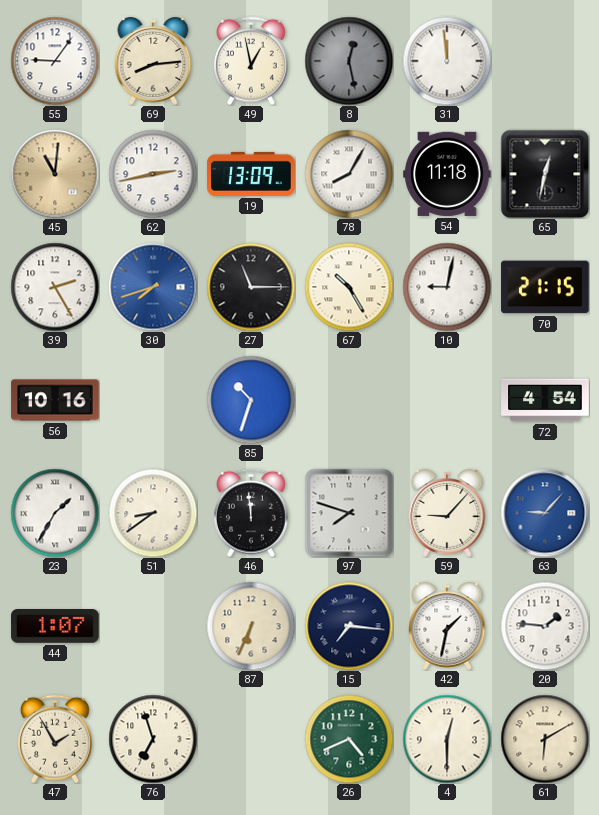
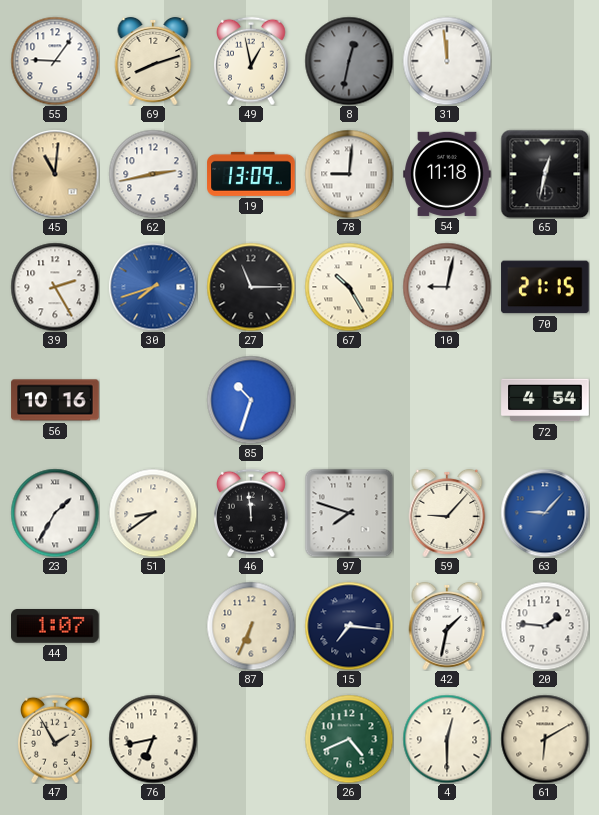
69: 8:14 -> 8:12
8: 12:28 -> 12:32
78: 8:05 -> 9:01
76: 6:57 -> 6:43
